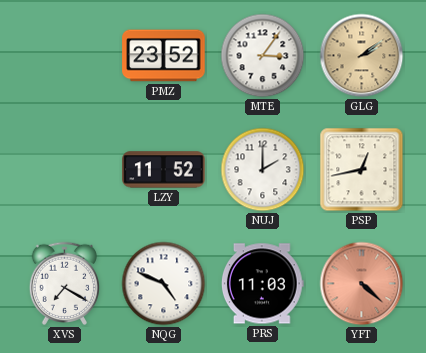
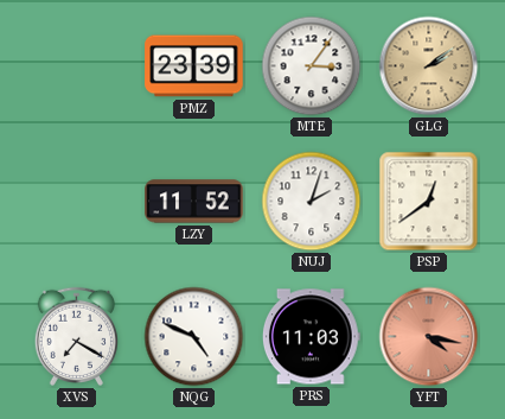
PMZ: 23:52 -> 23:39
NUJ: 2:00 -> 2:03
PSP: 12:43 -> 12:39
YFT: 4:22 -> 4:17
